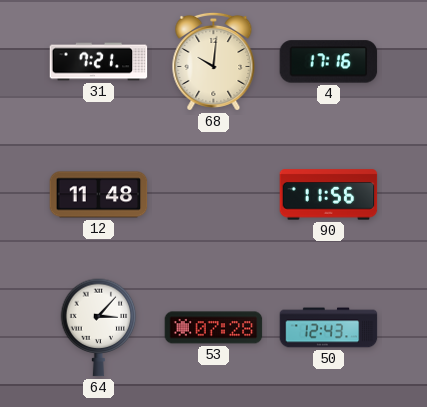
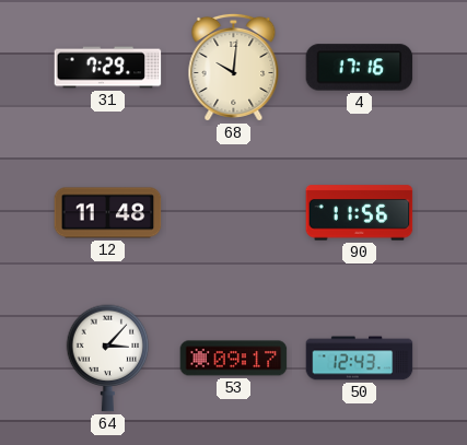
31: 7:21 -> 7:29
53: 07:28 -> 09:17
